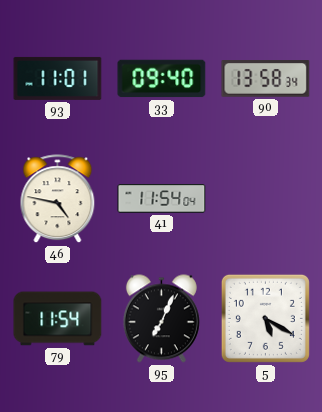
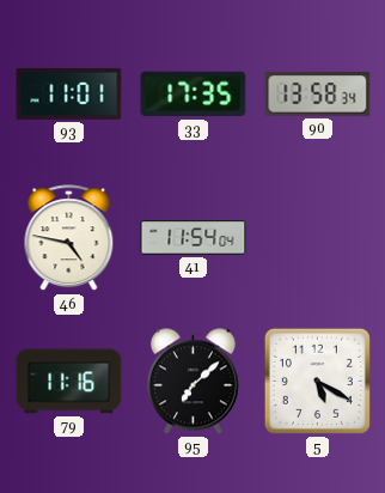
33: 09:40 -> 17:35
79: 11:54 -> 11:16
95: 7:04 -> 7:08
